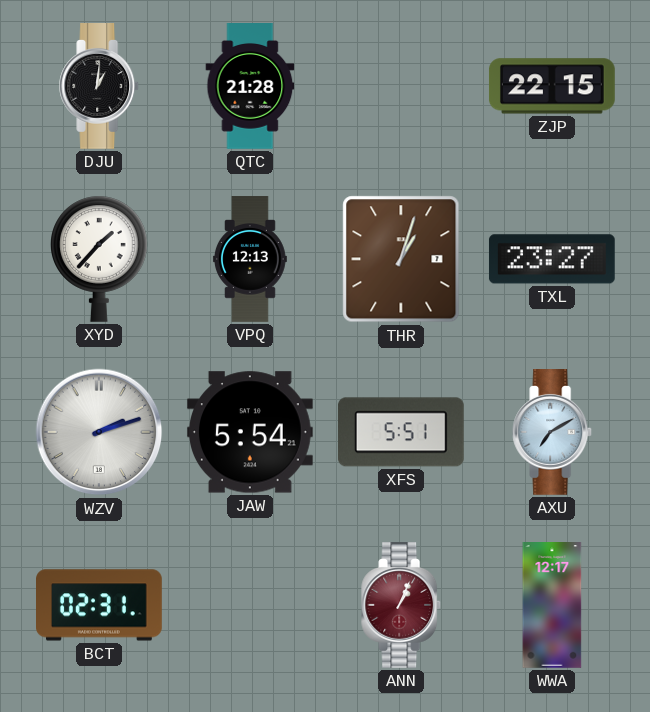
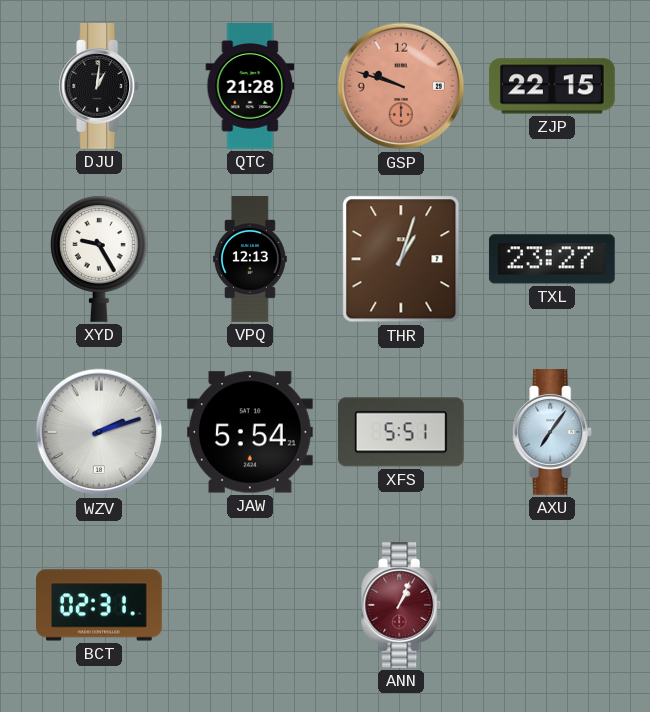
GSP: none -> 9:48
XYD: 1:37 -> 9:25
AXU: 7:10 -> 7:06
WWA: 12:17 -> none
